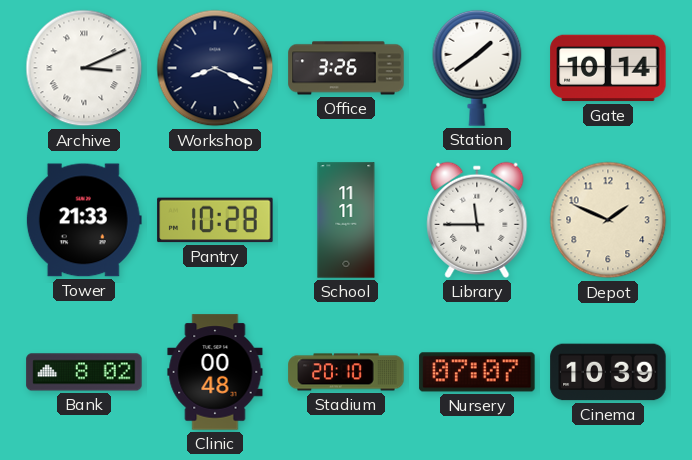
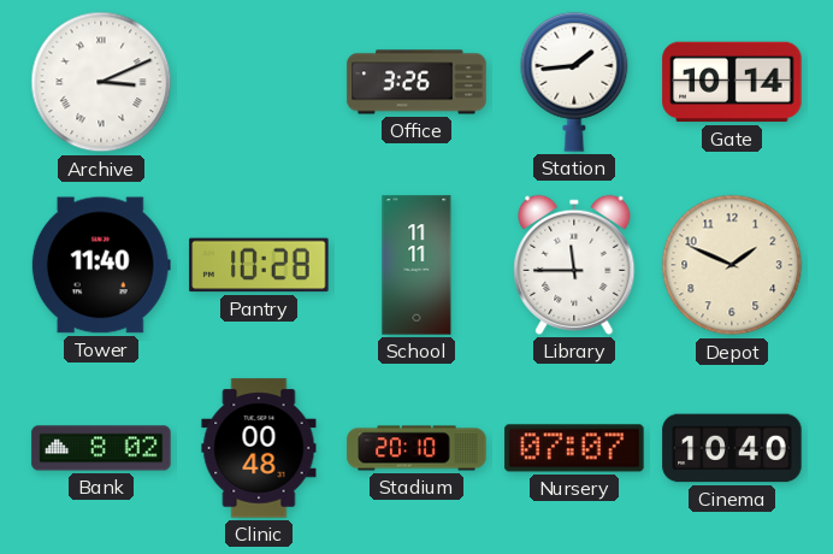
Workshop: 8:19 -> none
Station: 1:39 -> 1:44
Tower: 21:33 -> 11:40
Cinema: 10:39 -> 10:40
